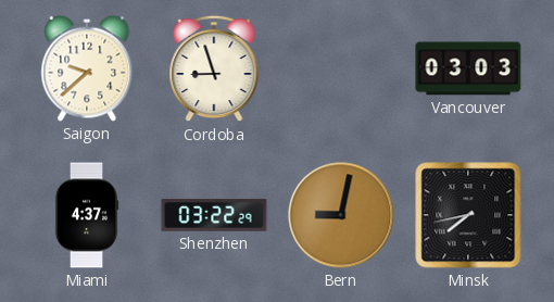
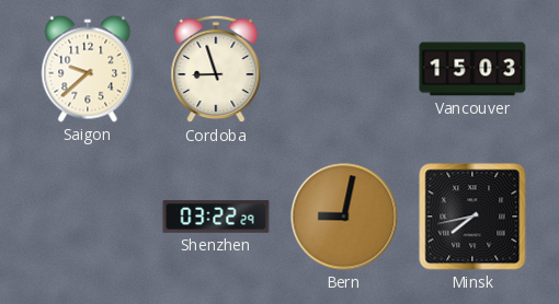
Vancouver: 03:03 -> 15:03
Miami: 4:37 -> none
